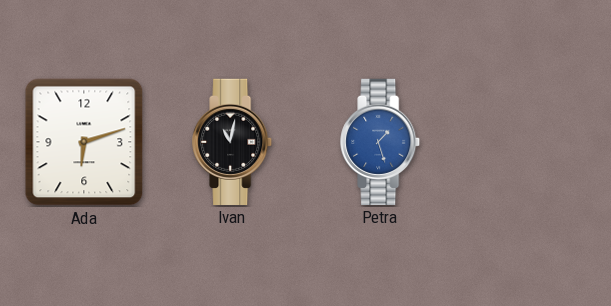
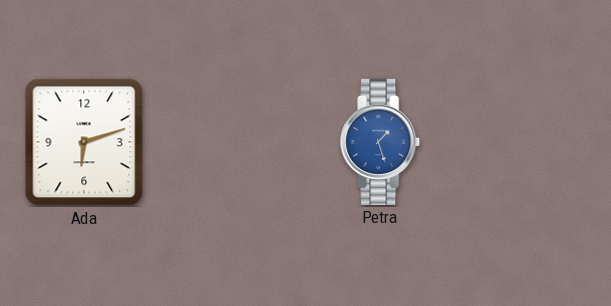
Ivan: 11:02 -> none
